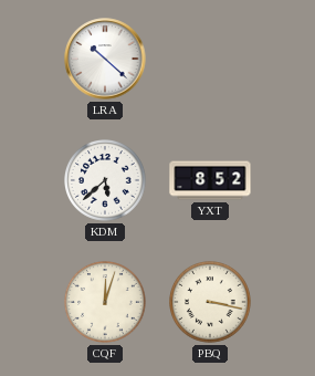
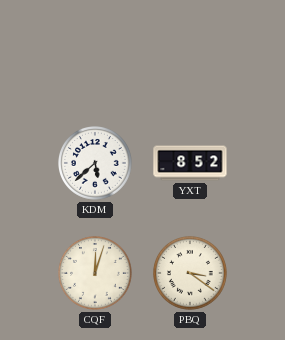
LRA: 10:22 -> none
PBQ: 3:17 -> 3:21
